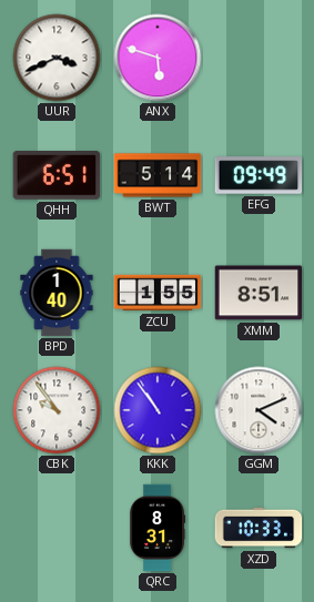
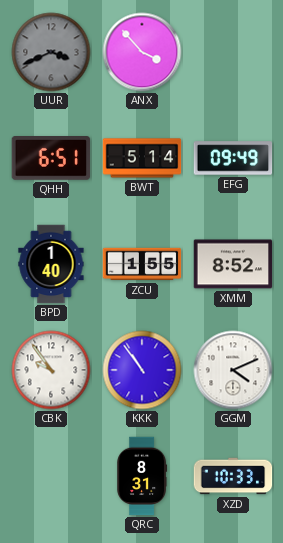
UUR dial: white -> grey
ANX: 5:48 -> 3:53
XMM: 8:51 -> 8:52
